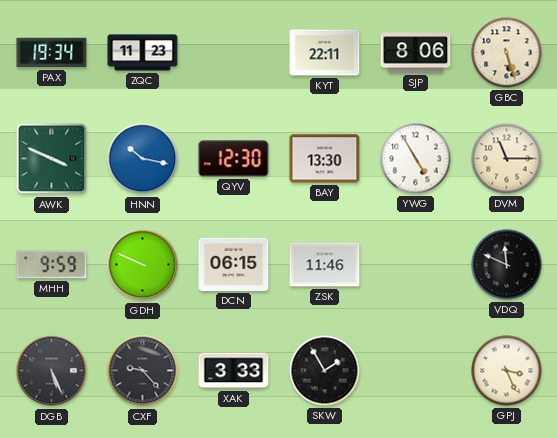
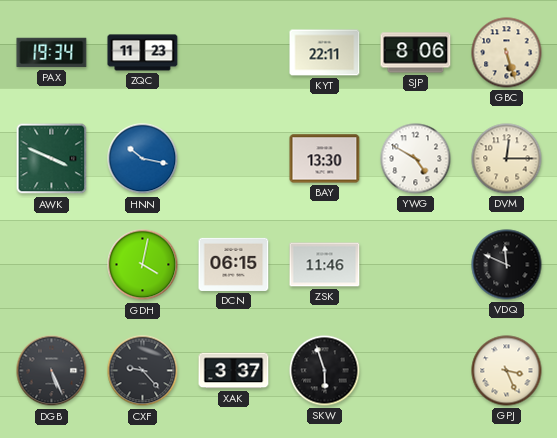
QYV: 12:30 -> none
YWG: 4:55 -> 4:50
DVM: 11:15 -> 12:15
MHH: 9:59 -> none
GDH: 9:49 -> 4:02
XAK: 3:33 -> 3:37
SKW: 1:55 -> 5:57
